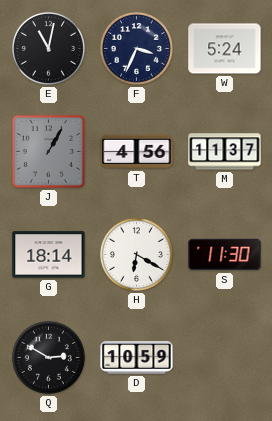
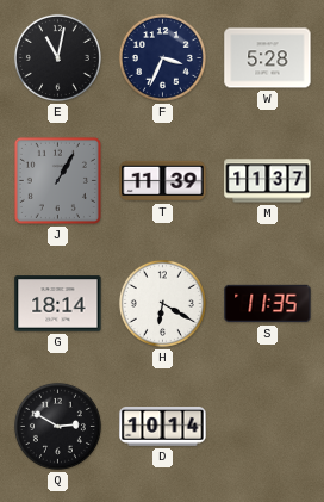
W: 5:24 -> 5:28
T: 4:56 -> 11:39
S: 11:30 -> 11:35
D: 10:59 -> 10:14
